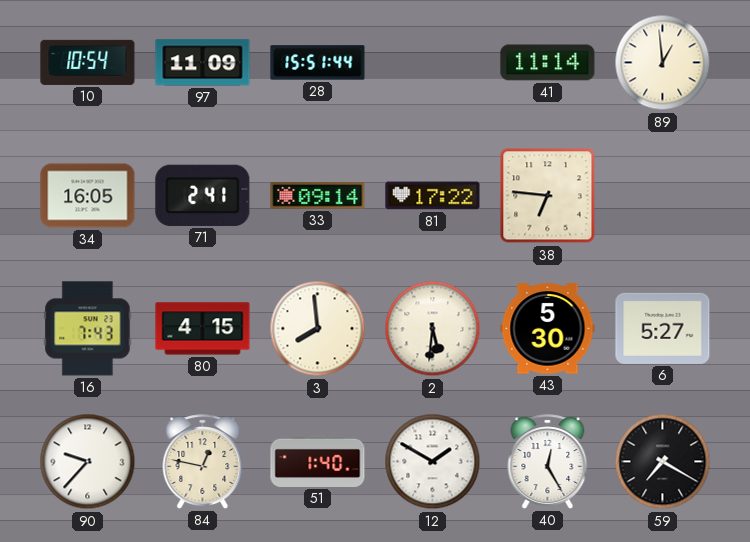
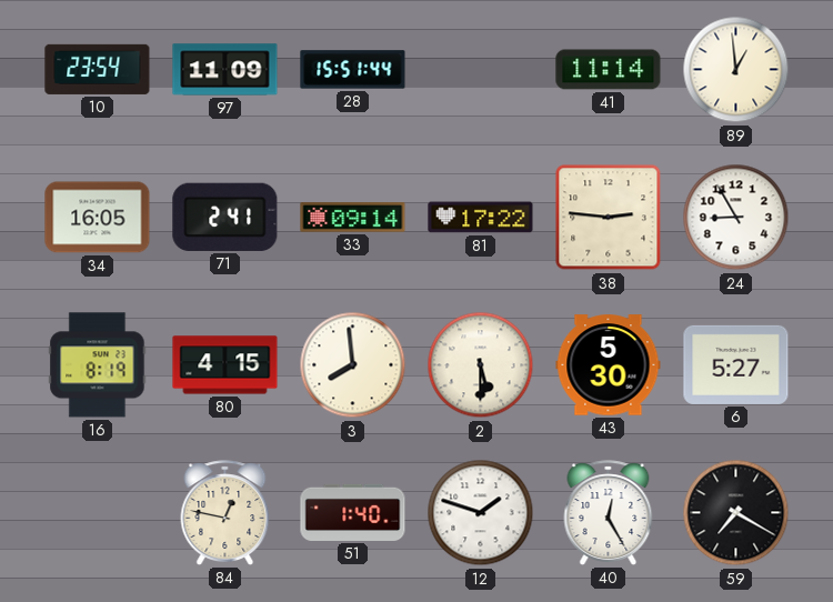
10: 10:54 -> 23:54
38: 6:46 -> 2:46
24: none -> 8:55
16: 7:43 -> 8:19
2: 5:31 -> 5:30
90: 9:37 -> none
12: 1:50 -> 1:48
